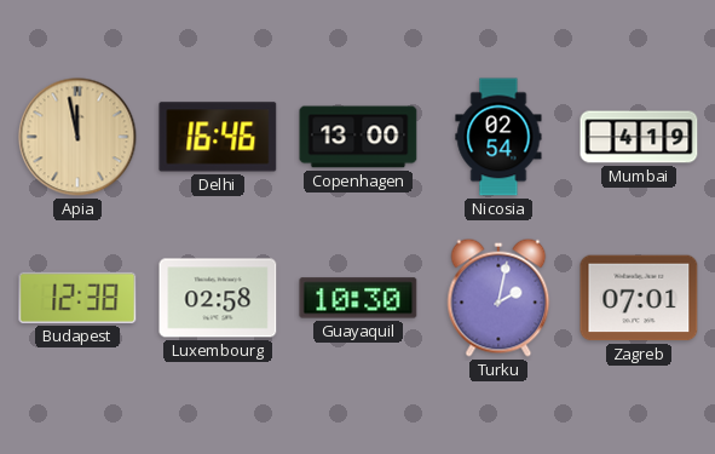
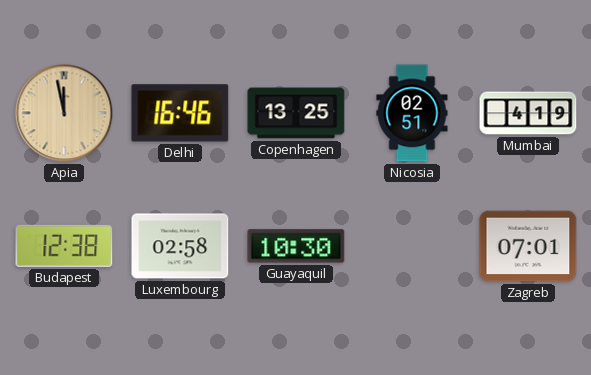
Copenhagen: 13:00 -> 13:25
Nicosia: 02:54 -> 02:51
Turku: 2:02 -> none
